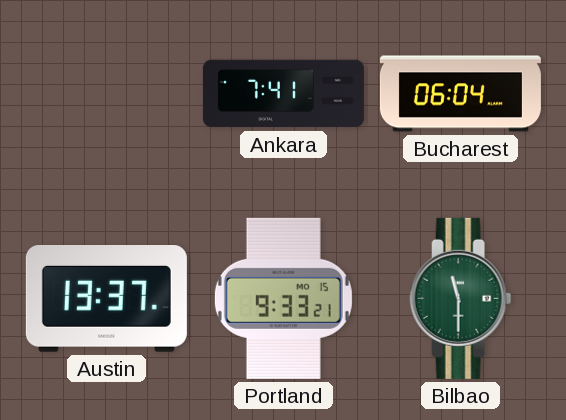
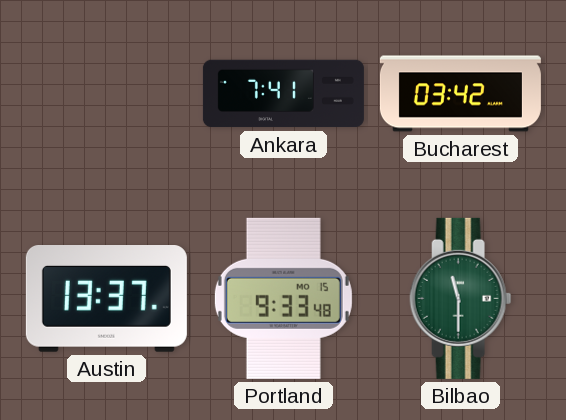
Bucharest: 06:04 -> 03:42
Portland: 9:33:21 -> 9:33:48
